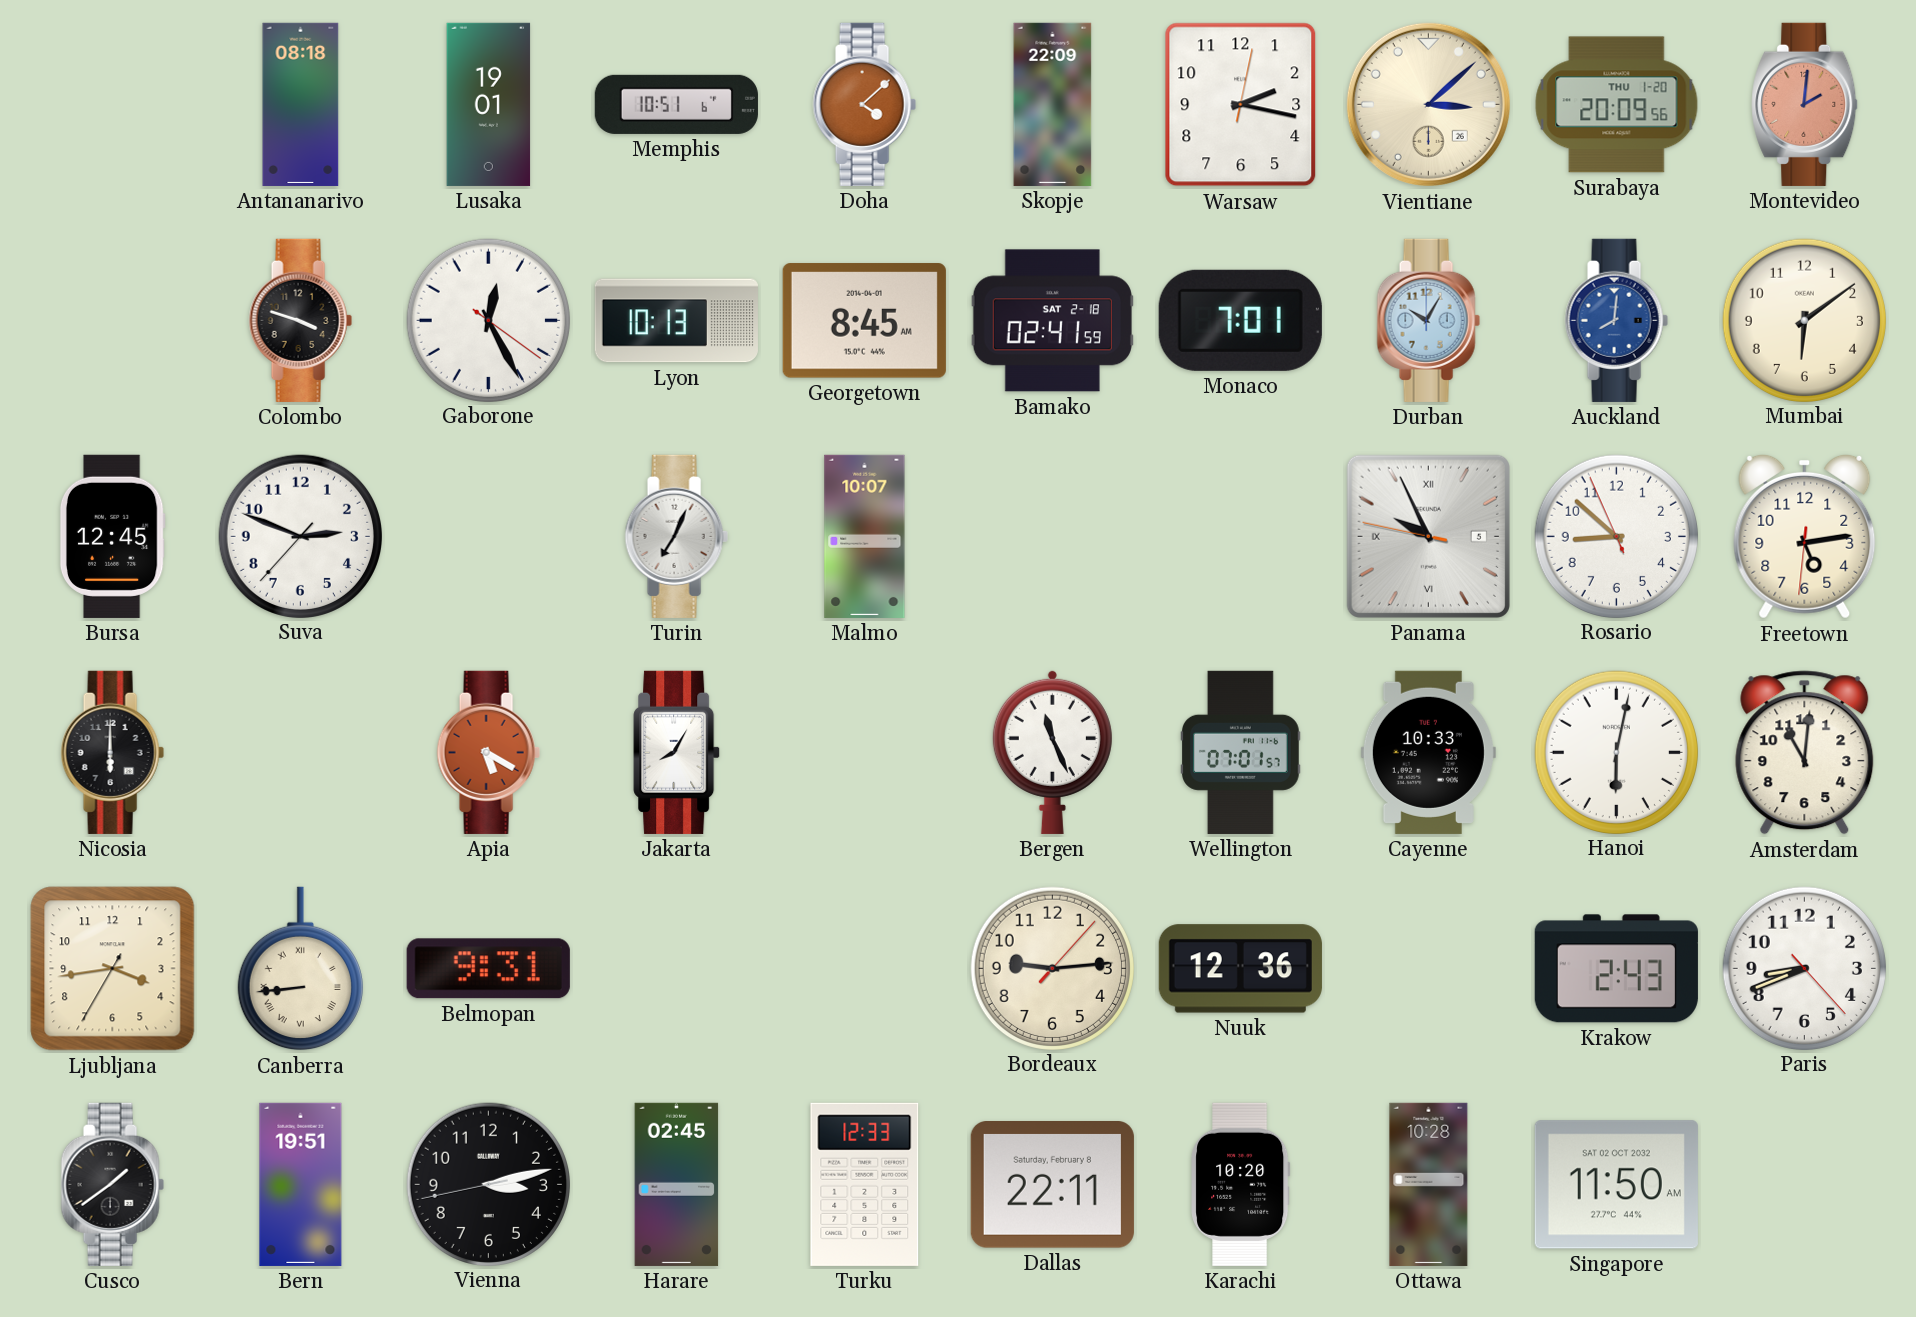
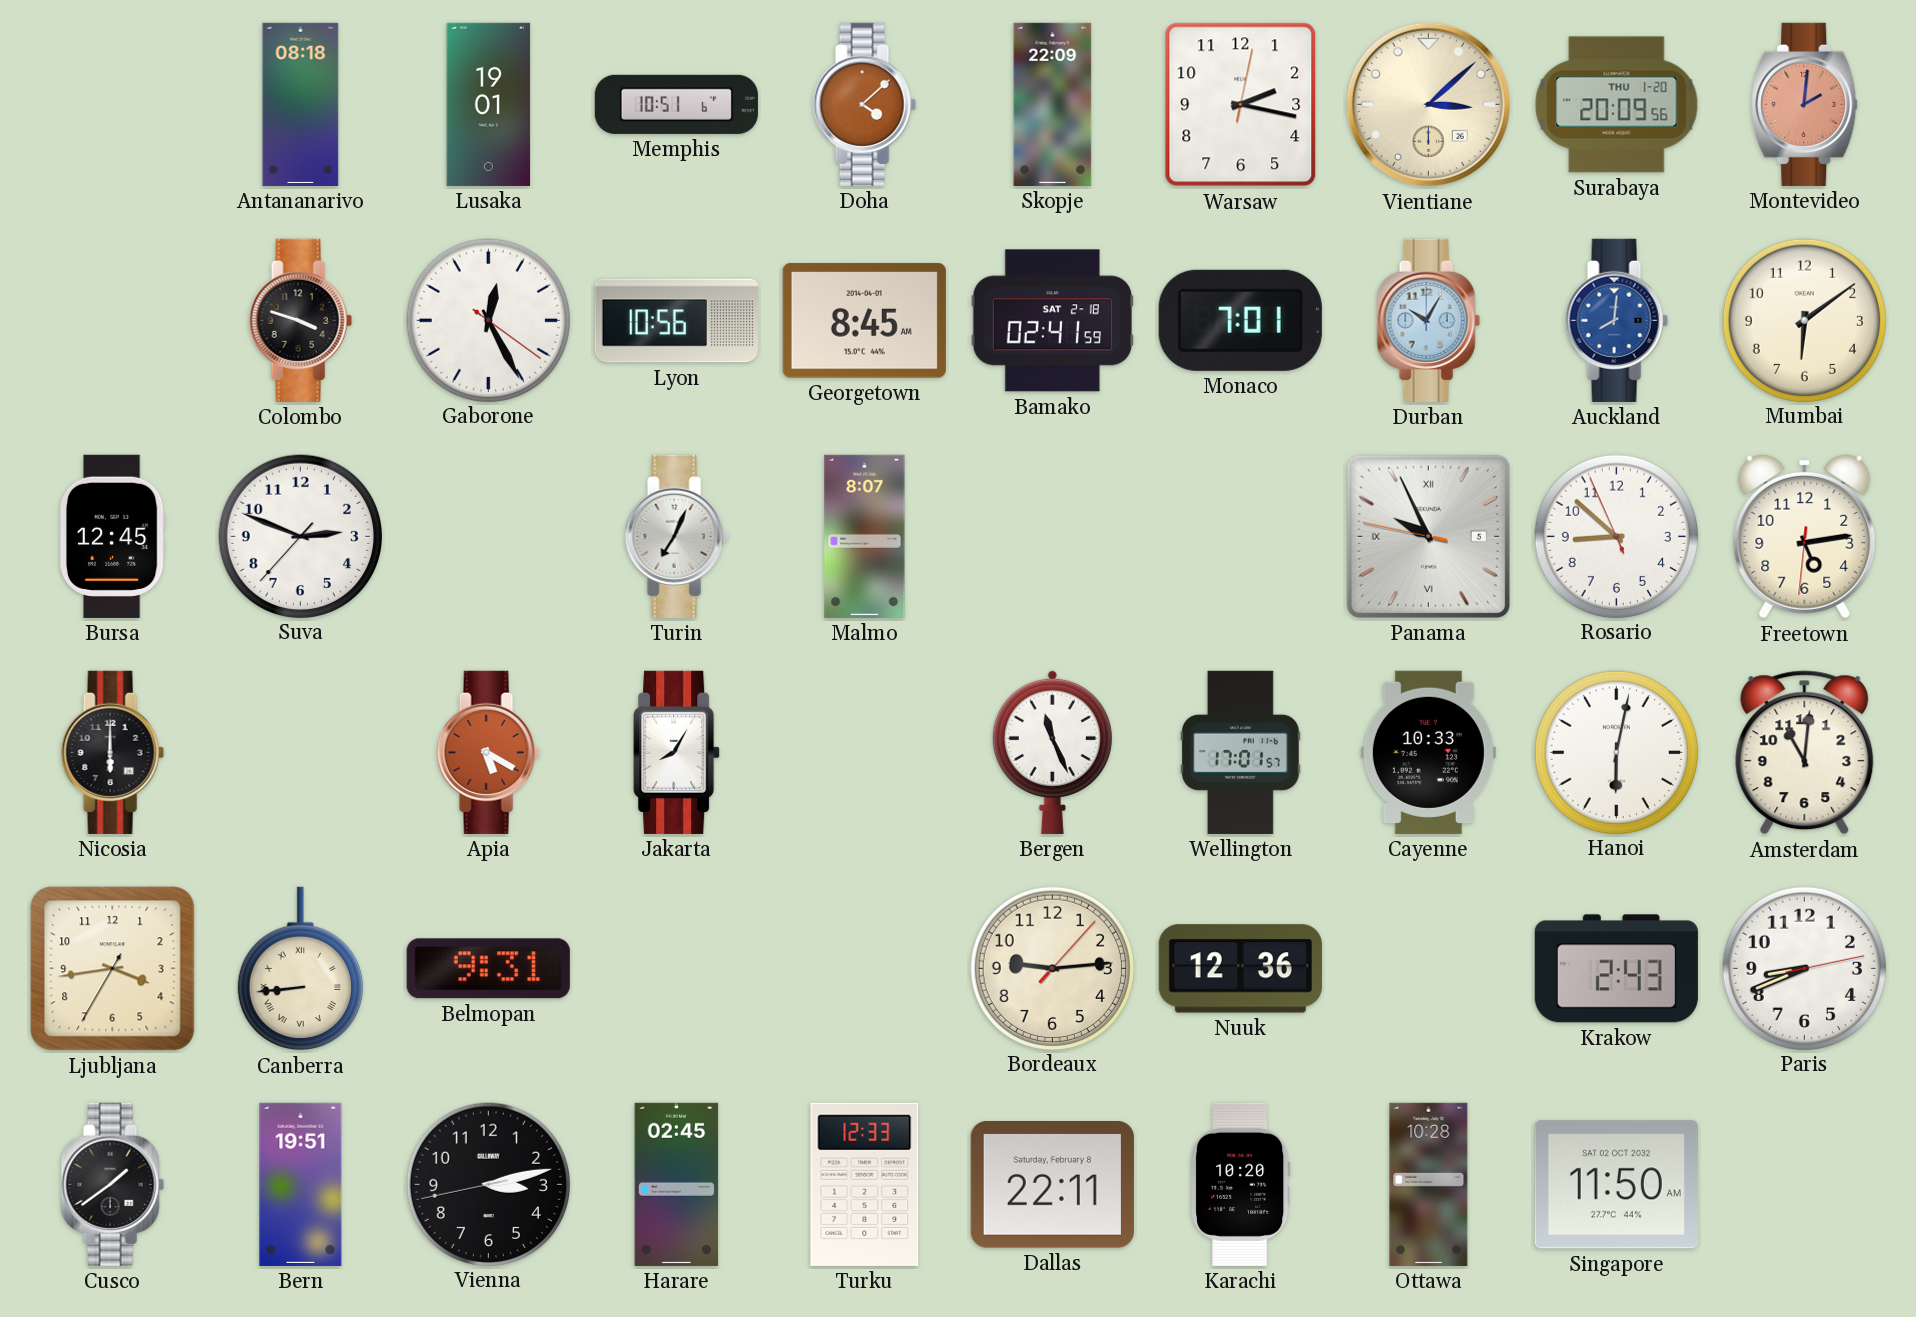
Lyon: 10:13 -> 10:56
Malmo: 10:07 -> 8:07
Wellington: 07:01 -> 17:01
Paris: 8:41:23 -> 8:41:13
